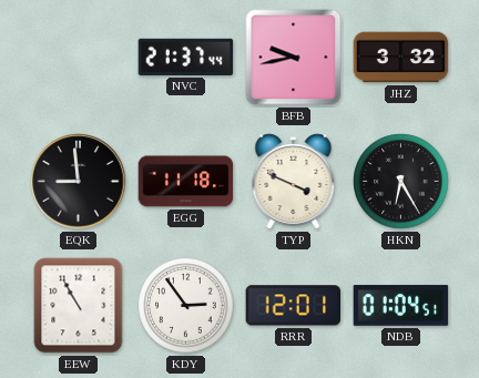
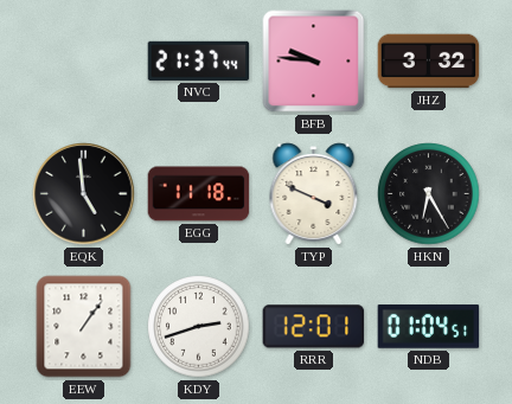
BFB: 9:43 -> 9:46
EQK: 8:59 -> 4:59
EEW: 10:55 -> 1:06
KDY: 2:54 -> 2:42
